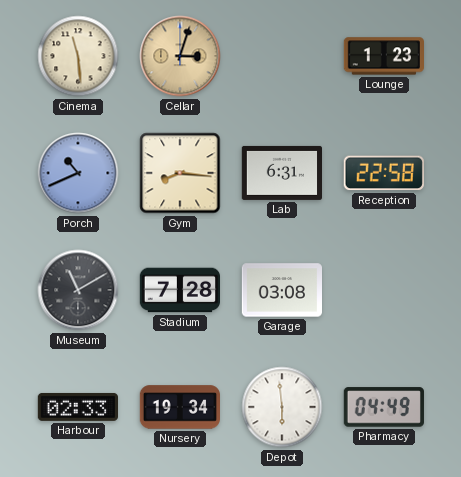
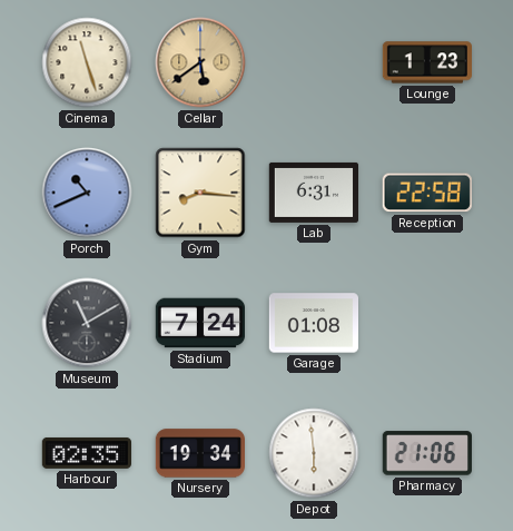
Cinema: 11:29 -> 11:27
Cellar: 3:03 -> 5:39
Stadium: 7:28 -> 7:24
Garage: 03:08 -> 01:08
Harbour: 02:33 -> 02:35
Pharmacy: 04:49 -> 21:06
